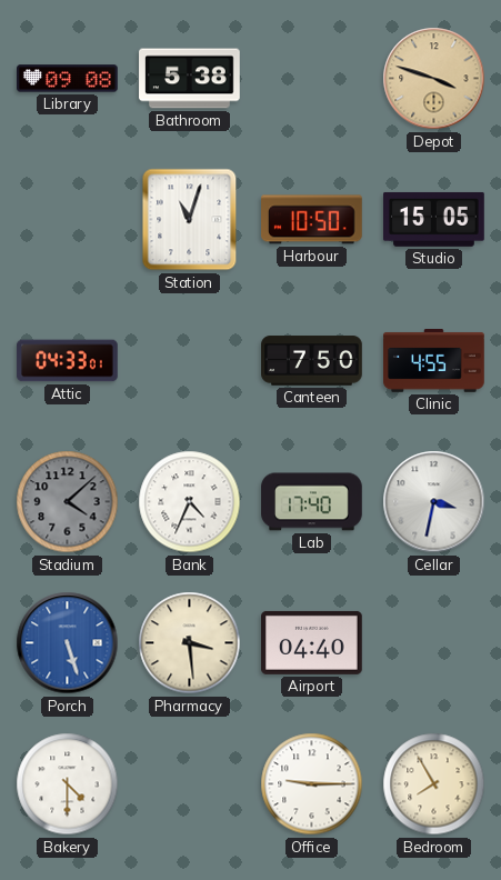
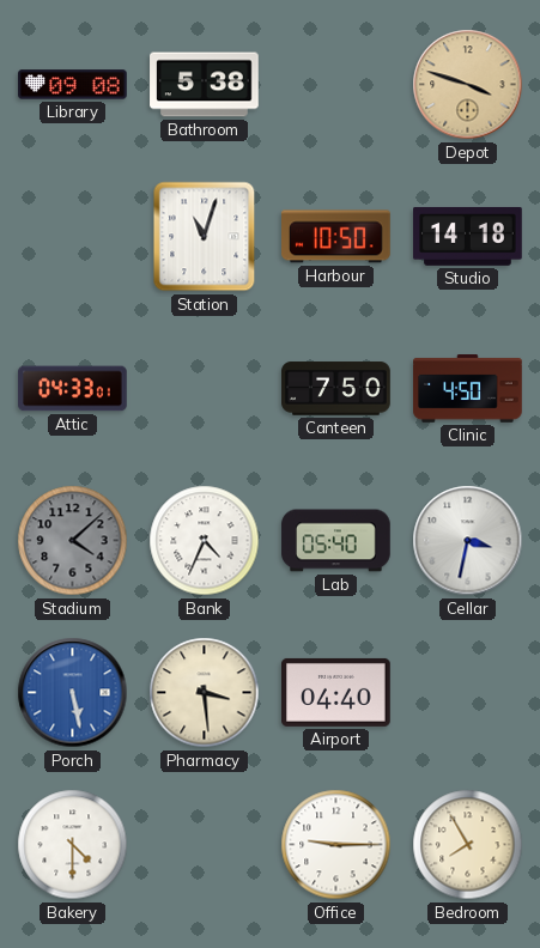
Studio: 15:05 -> 14:18
Clinic: 4:55 -> 4:50
Lab: 17:40 -> 05:40
Porch: 5:27 -> 5:28
